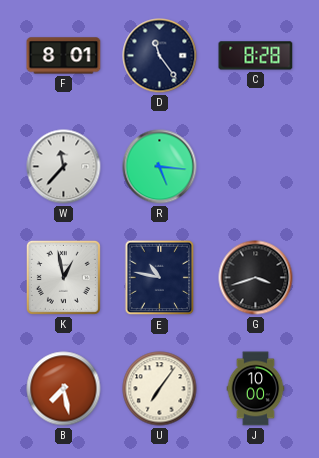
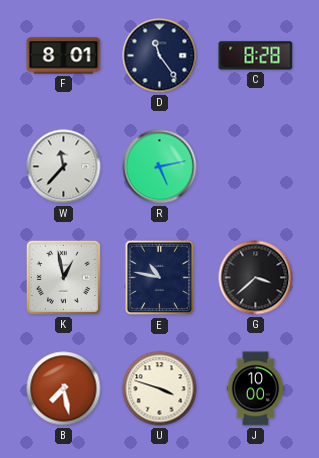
R: 5:16 -> 5:13
G: 3:42 -> 3:38
U: 7:06 -> 3:48
